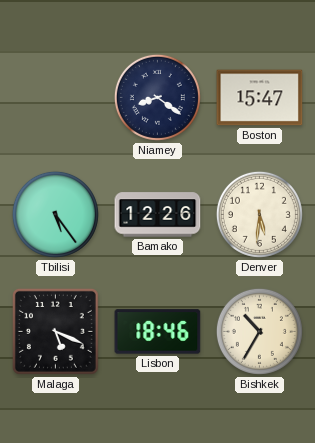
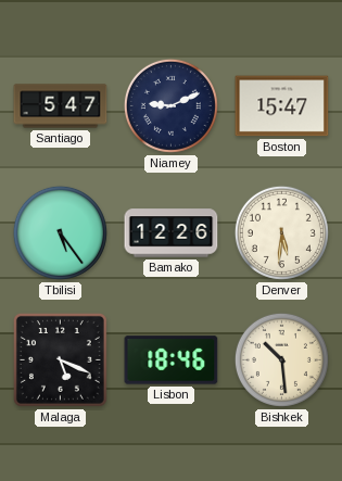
Santiago: none -> 5:47
Niamey: 8:21 -> 9:11
Bishkek: 10:35 -> 10:29
